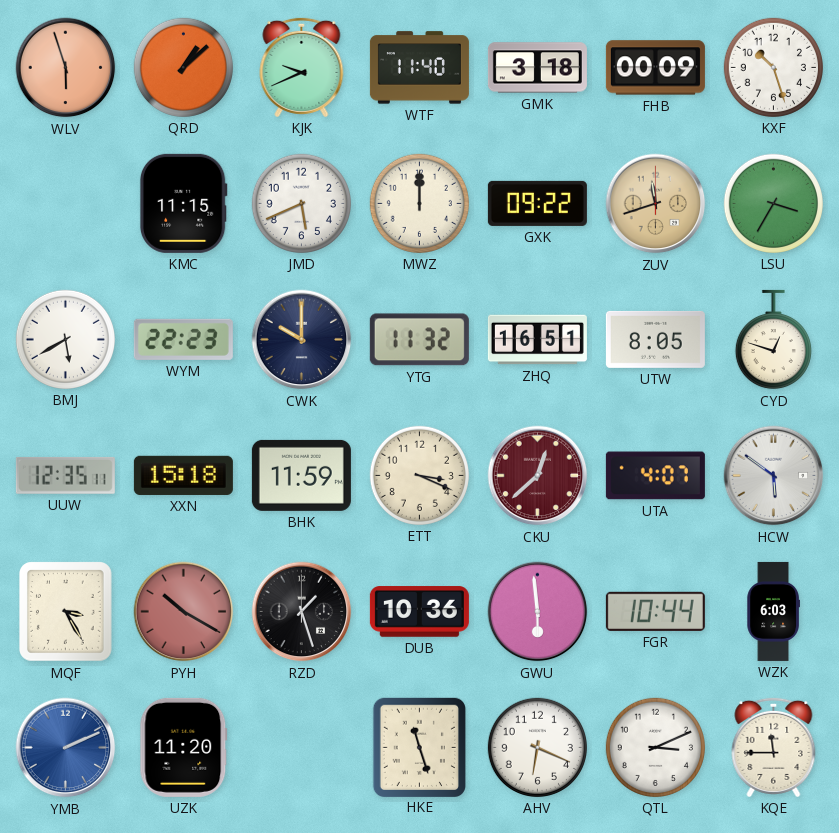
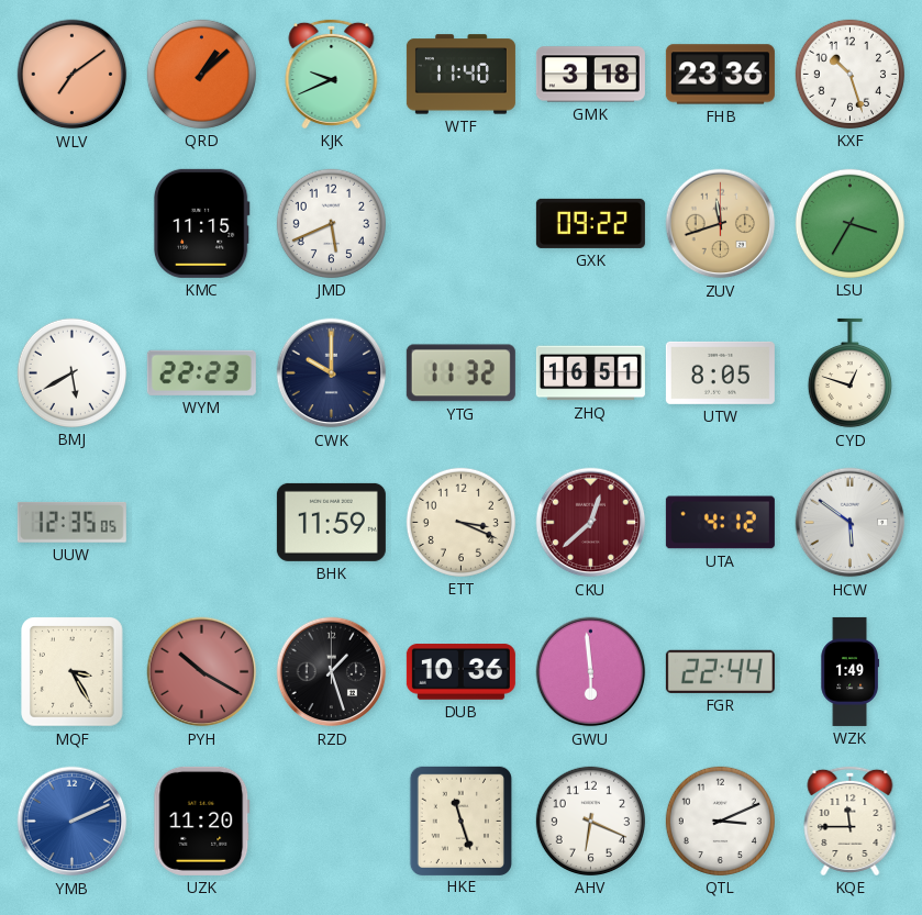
WLV: 5:57 -> 7:09
FHB: 00:09 -> 23:36
MWZ: 12:00 -> none
UUW: 12:35:11 -> 12:35:05
XXN: 15:18 -> none
UTA: 4:07 -> 4:12
FGR: 10:44 -> 22:44
WZK: 6:03 -> 1:49
